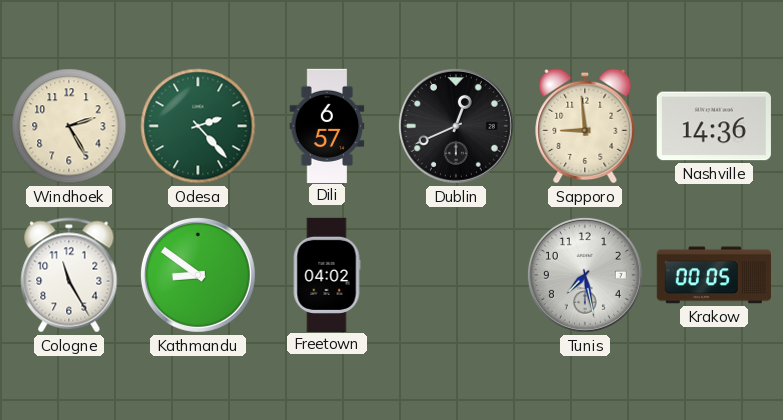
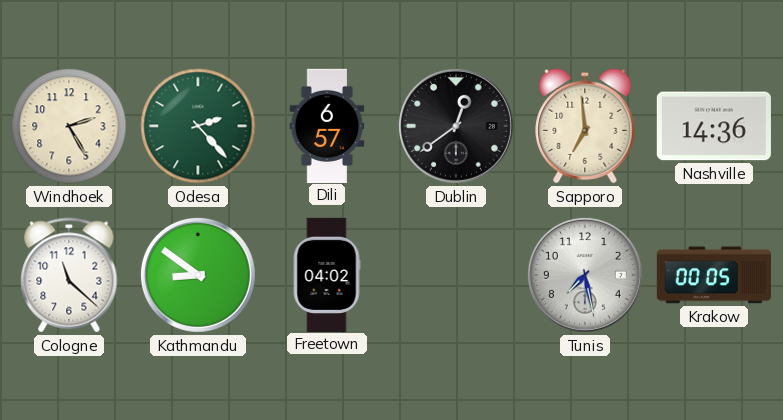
Dublin: 12:41 -> 12:39
Sapporo: 8:59 -> 6:59
Cologne: 11:25 -> 11:22
